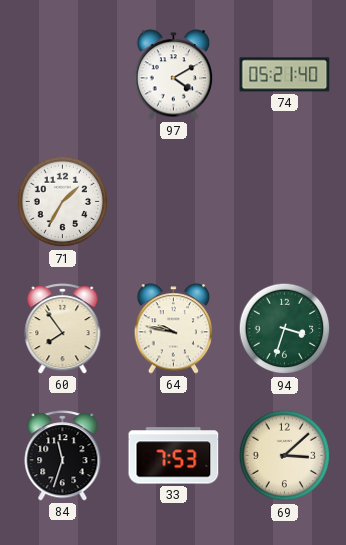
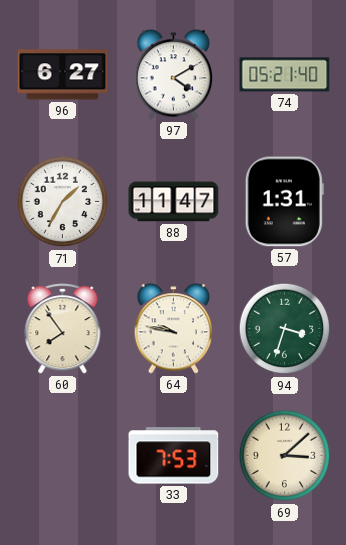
96: none -> 6:27
88: none -> 11:47
57: none -> 1:31
84: 11:33 -> none
